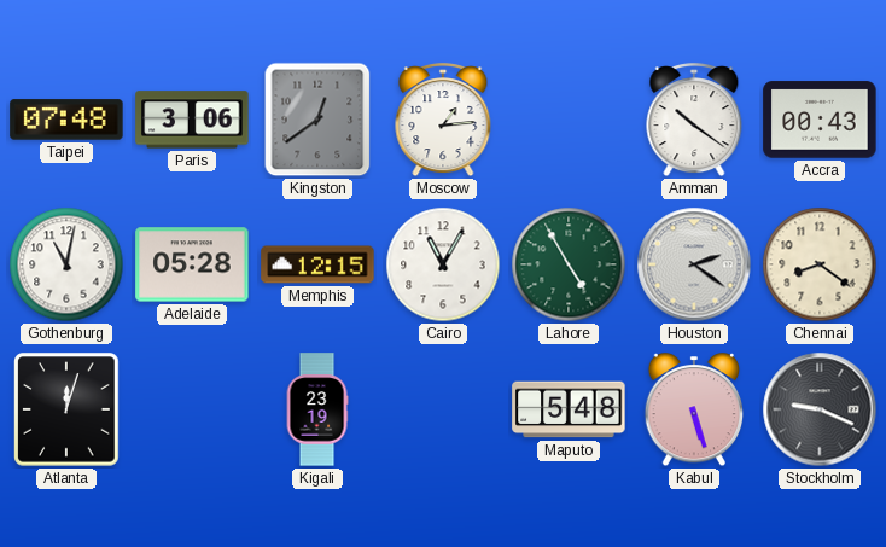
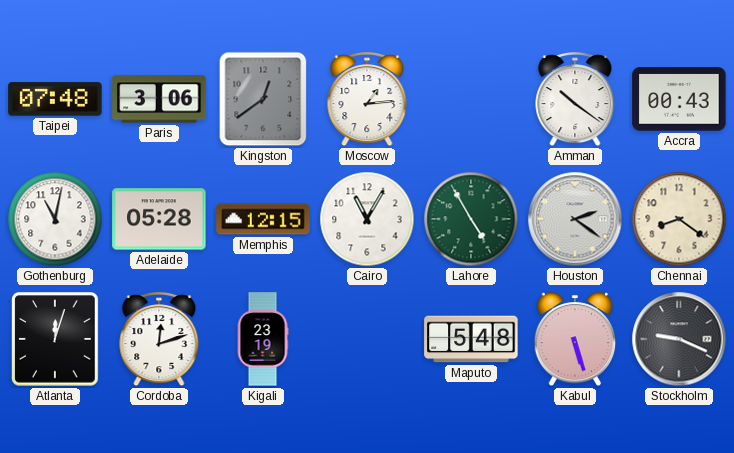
Cordoba: none -> 12:12
